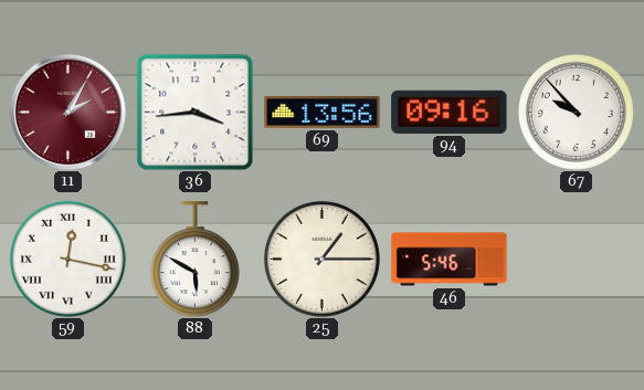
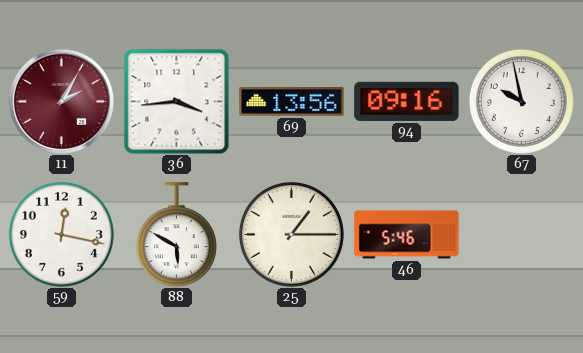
67: 9:53 -> 9:58
59 numerals: Roman -> Arabic
